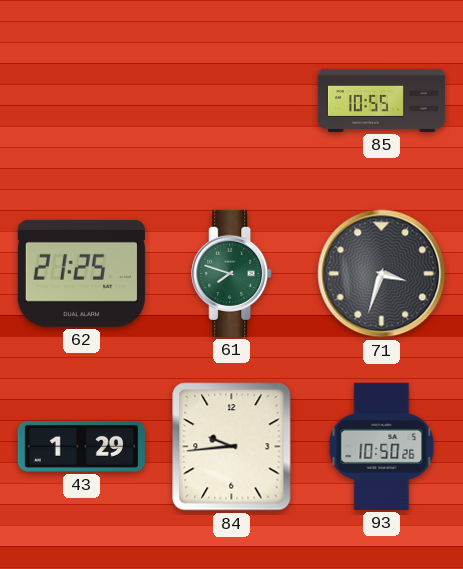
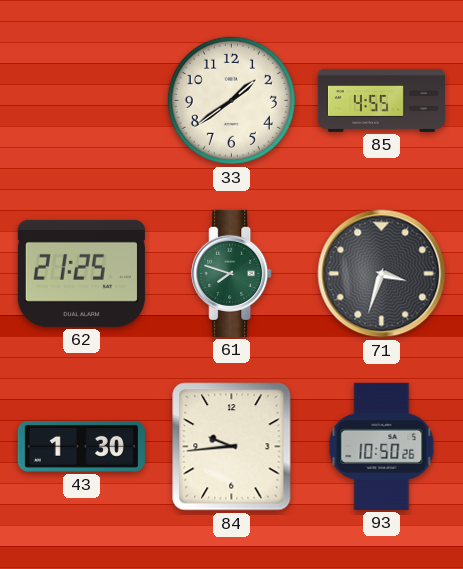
33: none -> 1:39
85: 10:55 -> 4:55
43: 1:29 -> 1:30
